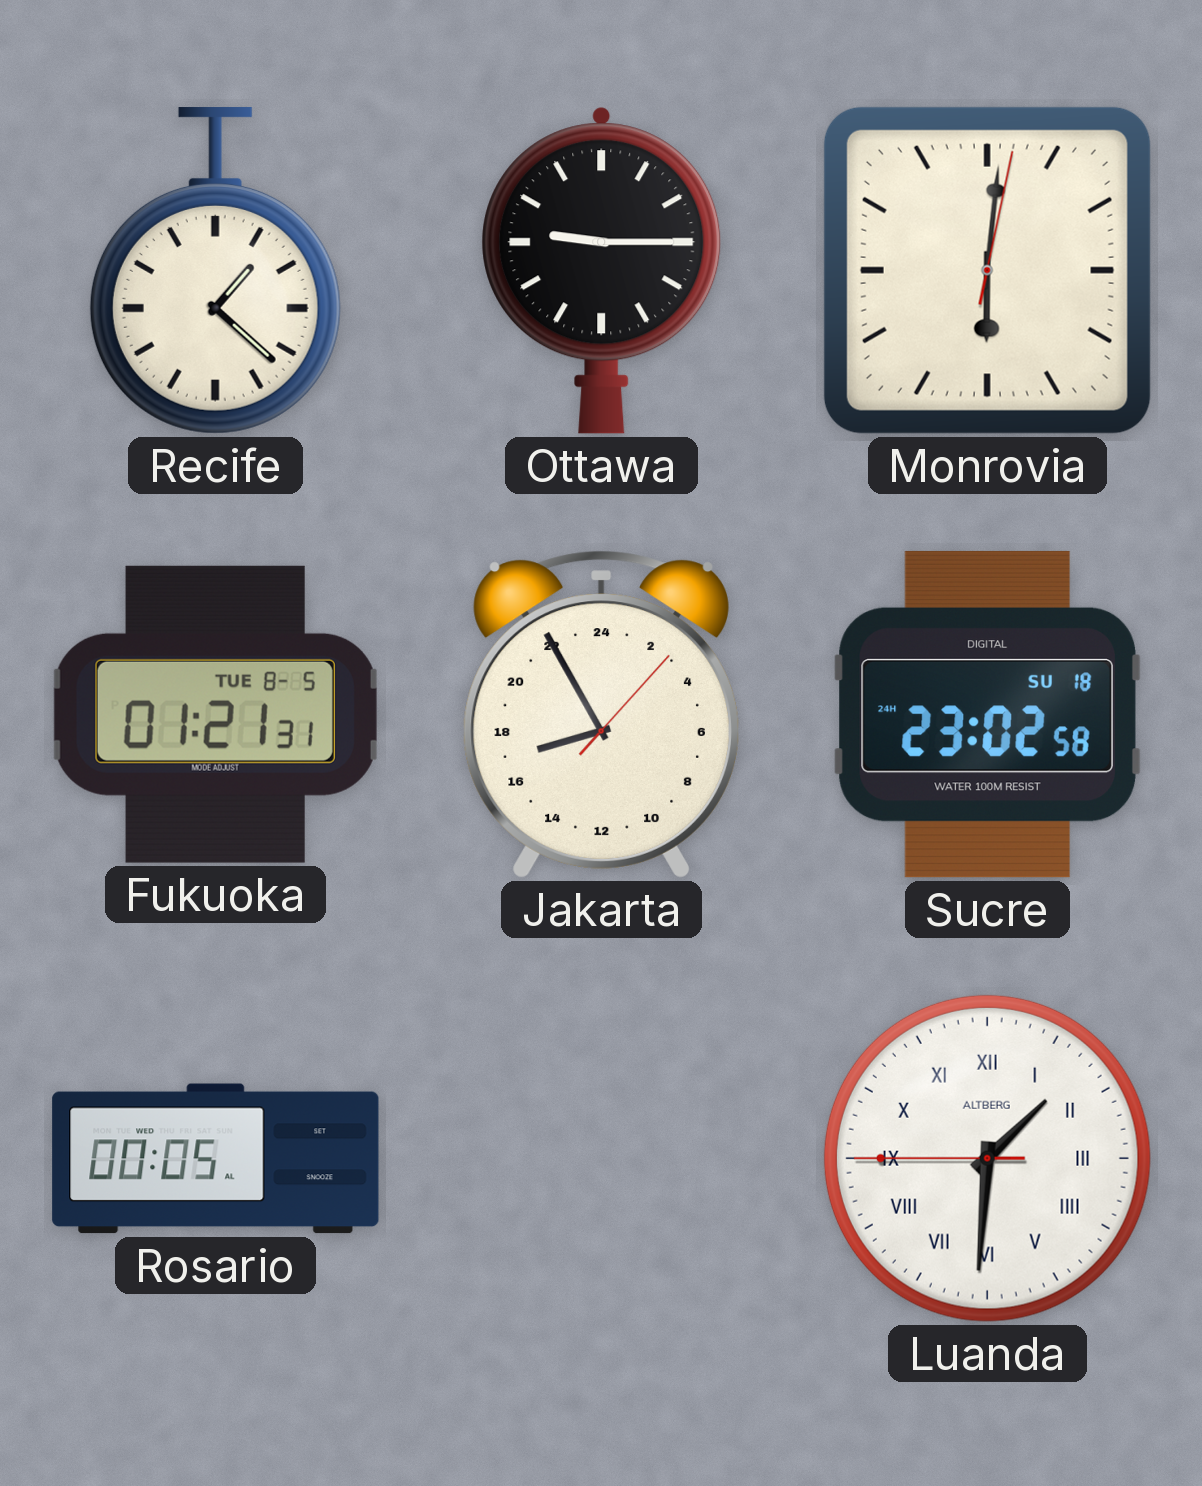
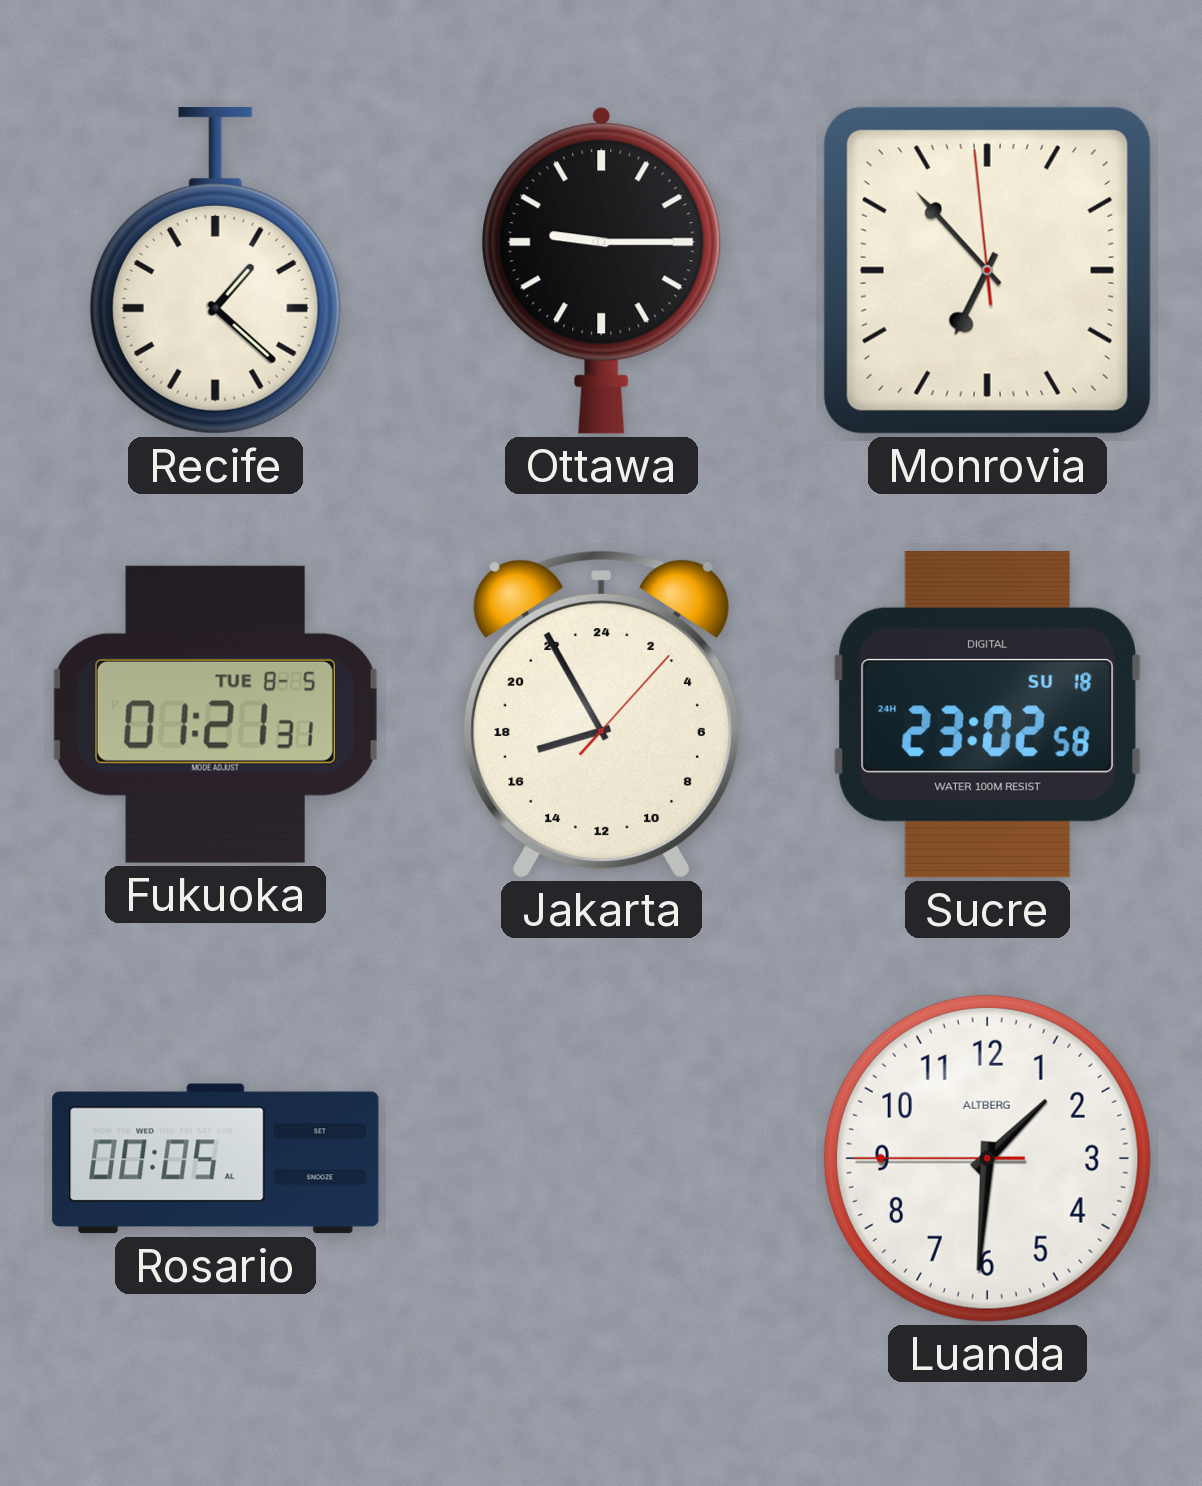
Monrovia: 6:01 -> 6:52
Luanda numerals: Roman -> Arabic
